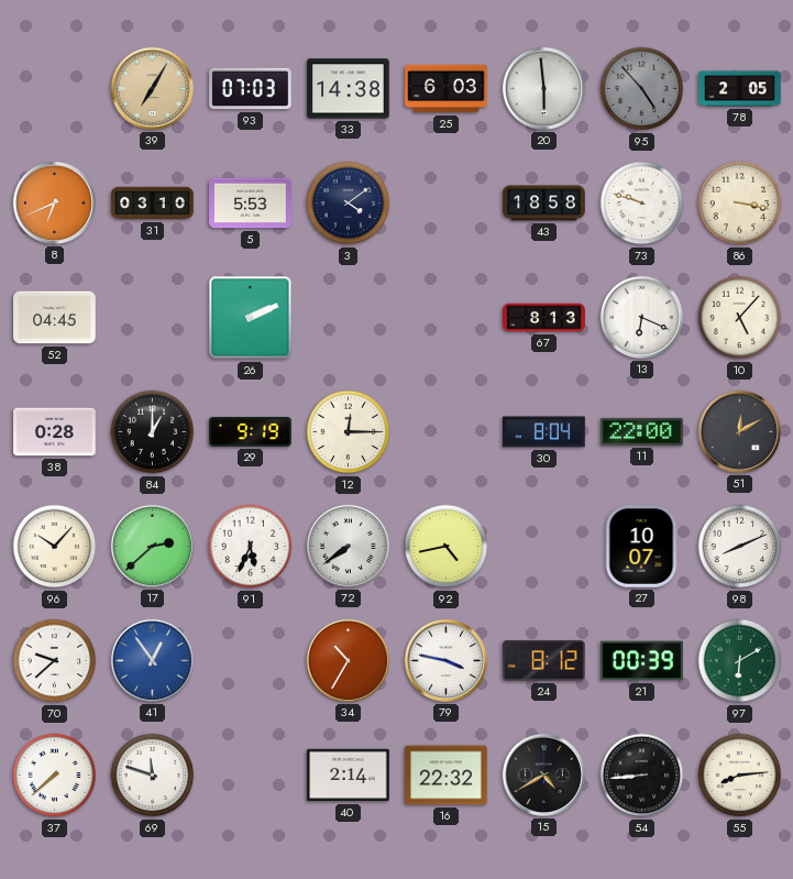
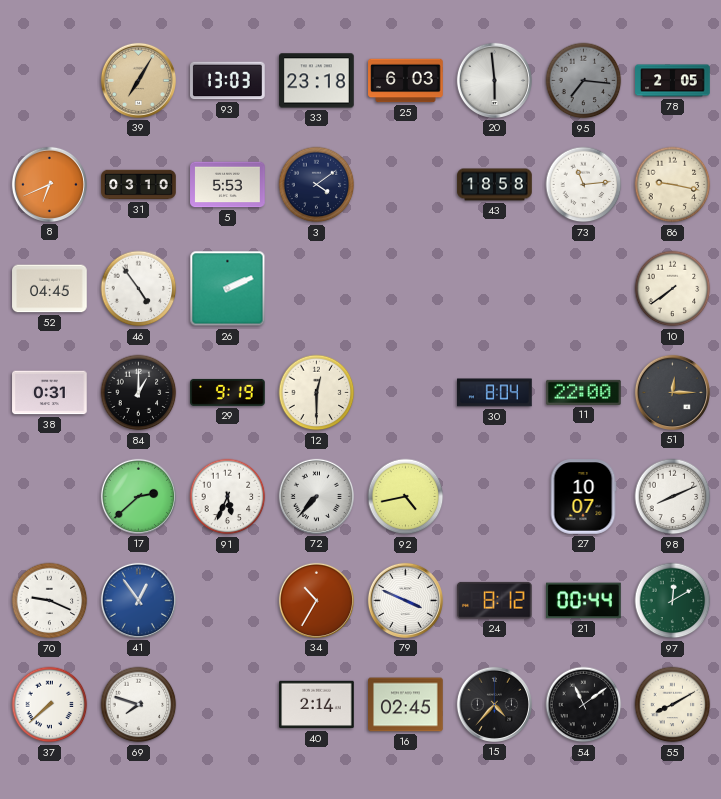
93: 07:03 -> 13:03
33: 14:38 -> 23:18
95: 4:53 -> 7:16
73: 9:48 -> 11:14
86: 3:17 -> 9:17
46: none -> 4:54
67: 8:13 -> none
13: 6:19 -> none
10: 5:07 -> 7:39
38: 0:28 -> 0:31
12: 12:15 -> 12:30
51: 12:10 -> 12:15
96: 10:07 -> none
72: 7:39 -> 7:37
70: 9:38 -> 9:19
79: 3:47 -> 3:49
21: 00:39 -> 00:44
97: 6:10 -> 12:10
69: 11:48 -> 7:48
16: 22:32 -> 02:45
15: 4:40 -> 4:37
54: 8:44 -> 11:09
55: 8:14 -> 8:10
